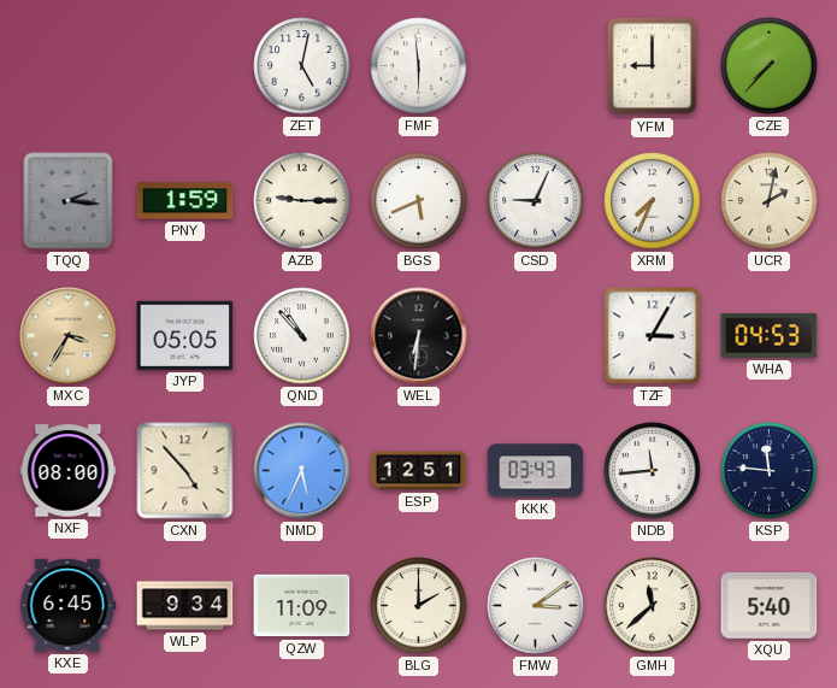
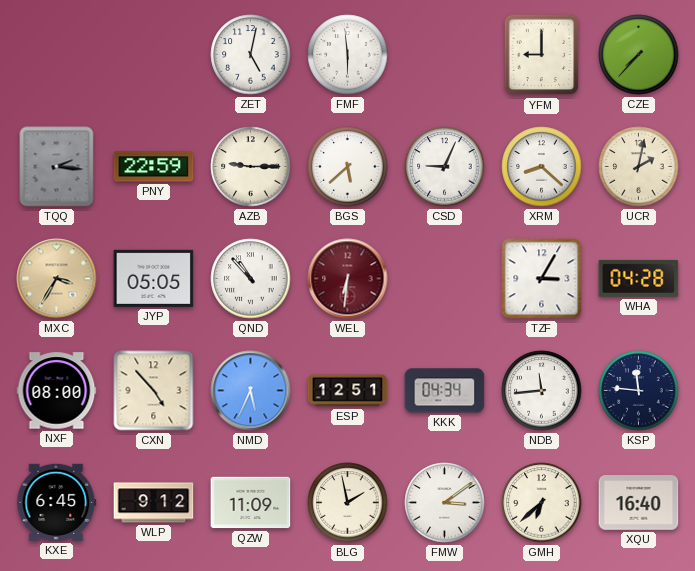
PNY: 1:59 -> 22:59
BGS: 5:41 -> 5:38
XRM: 7:34 -> 8:22
WEL dial: black -> burgundy
WHA: 04:53 -> 04:28
KKK: 03:43 -> 04:34
WLP: 9:34 -> 9:12
BLG: 2:00 -> 1:58
GMH: 11:38 -> 6:38
XQU: 5:40 -> 16:40
